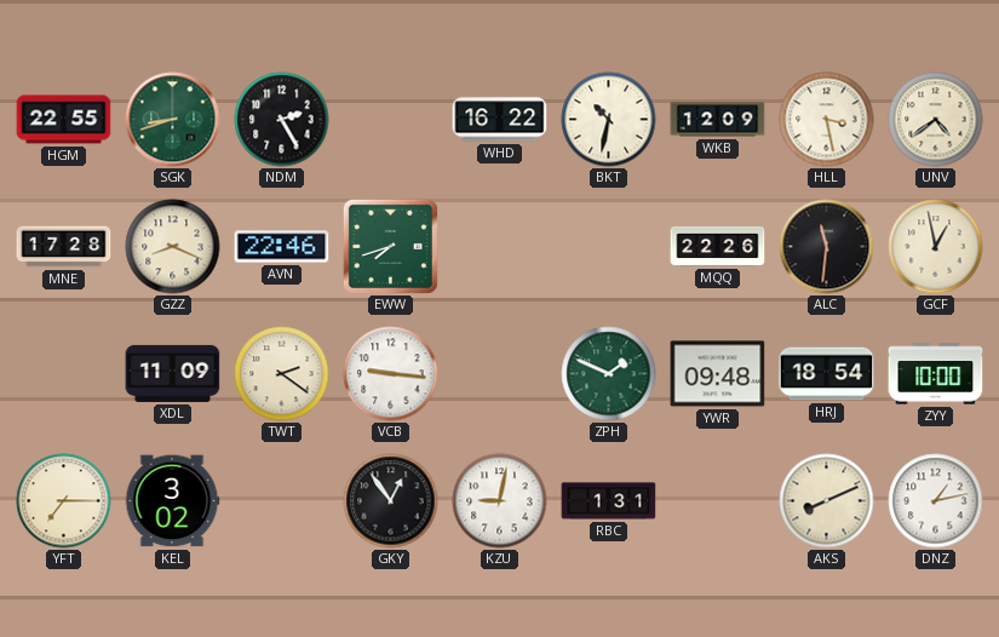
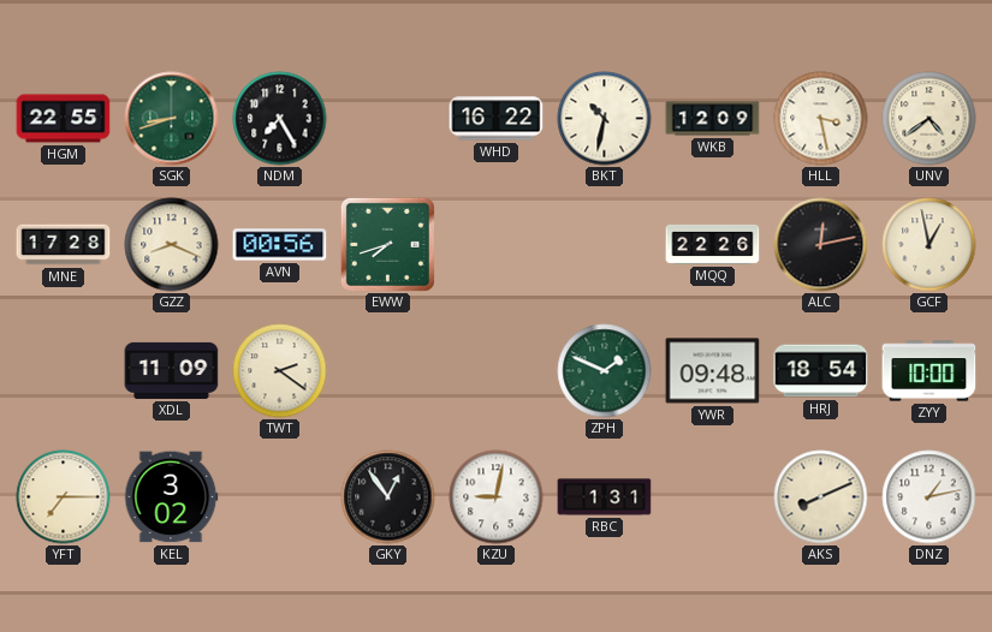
NDM: 2:25 -> 7:25
AVN: 22:46 -> 00:56
ALC: 11:31 -> 12:13
VCB: 9:16 -> none
